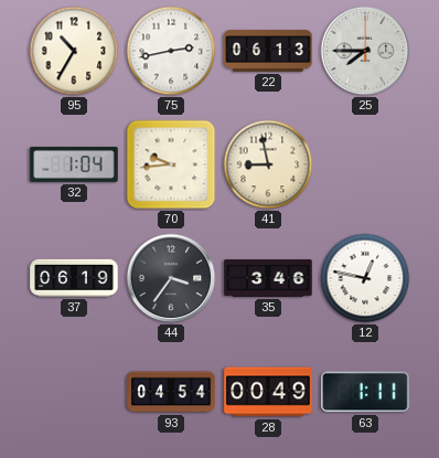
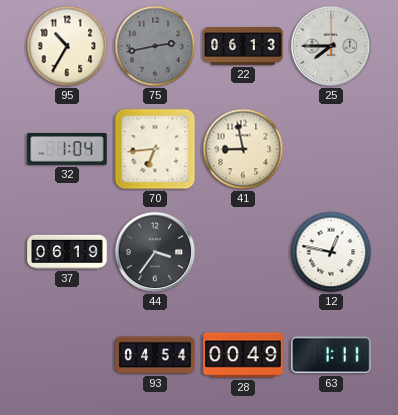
75 dial: white -> grey
70: 9:44 -> 6:44
35: 3:46 -> none
